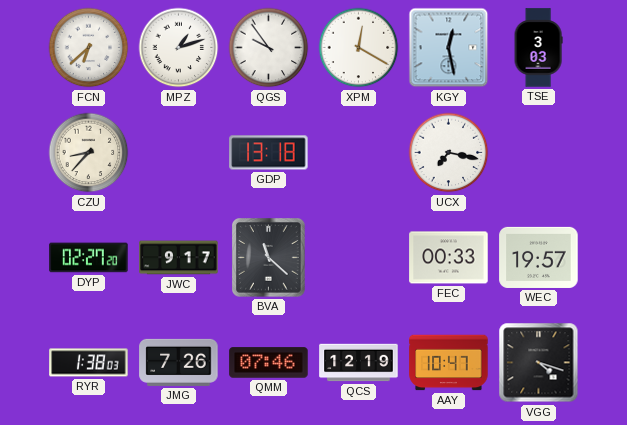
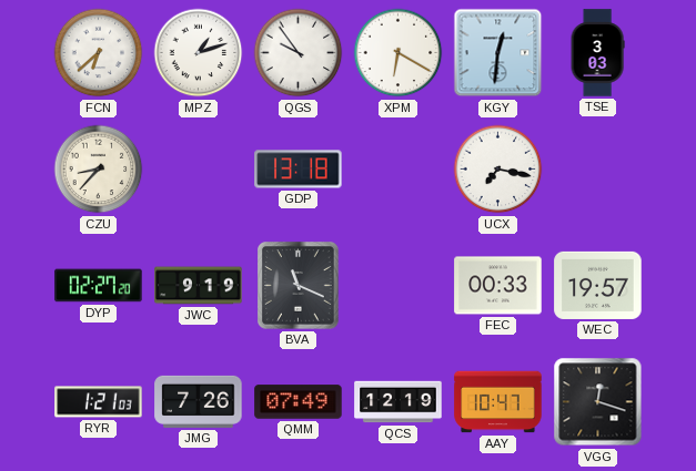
XPM: 12:20 -> 6:20
KGY: 12:28 -> 12:31
JWC: 9:17 -> 9:19
BVA: 11:22 -> 11:19
RYR: 1:38 -> 1:21
QMM: 07:46 -> 07:49
VGG: 4:18 -> 12:18
